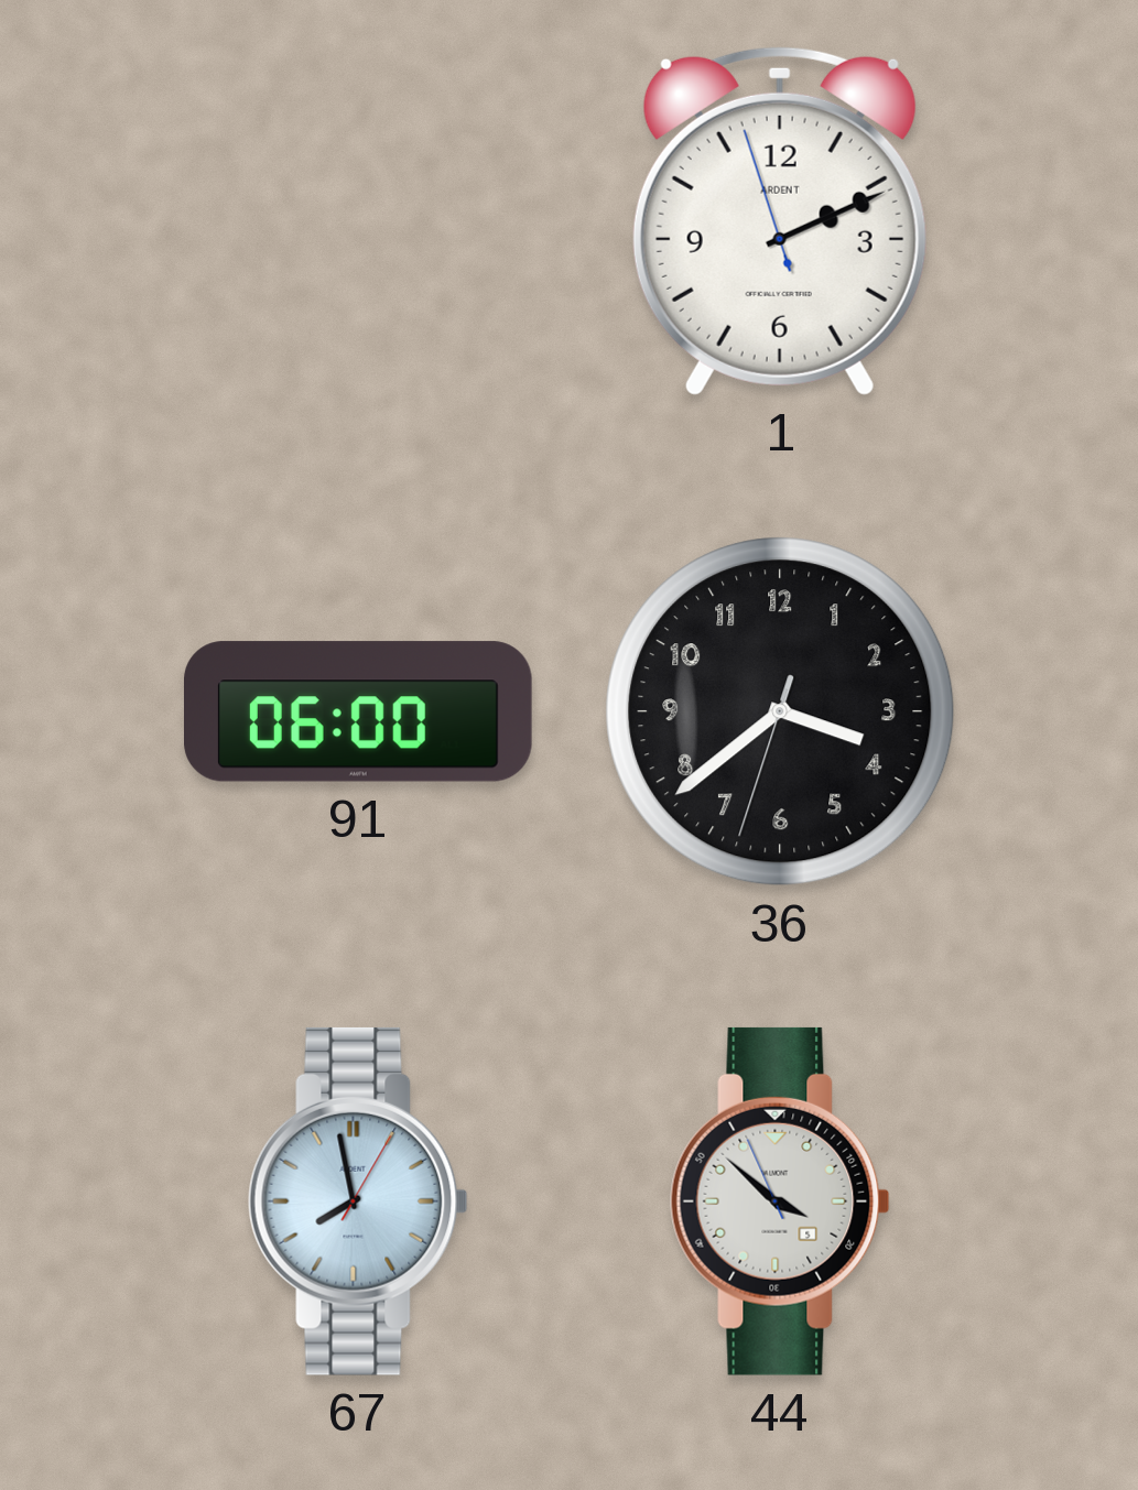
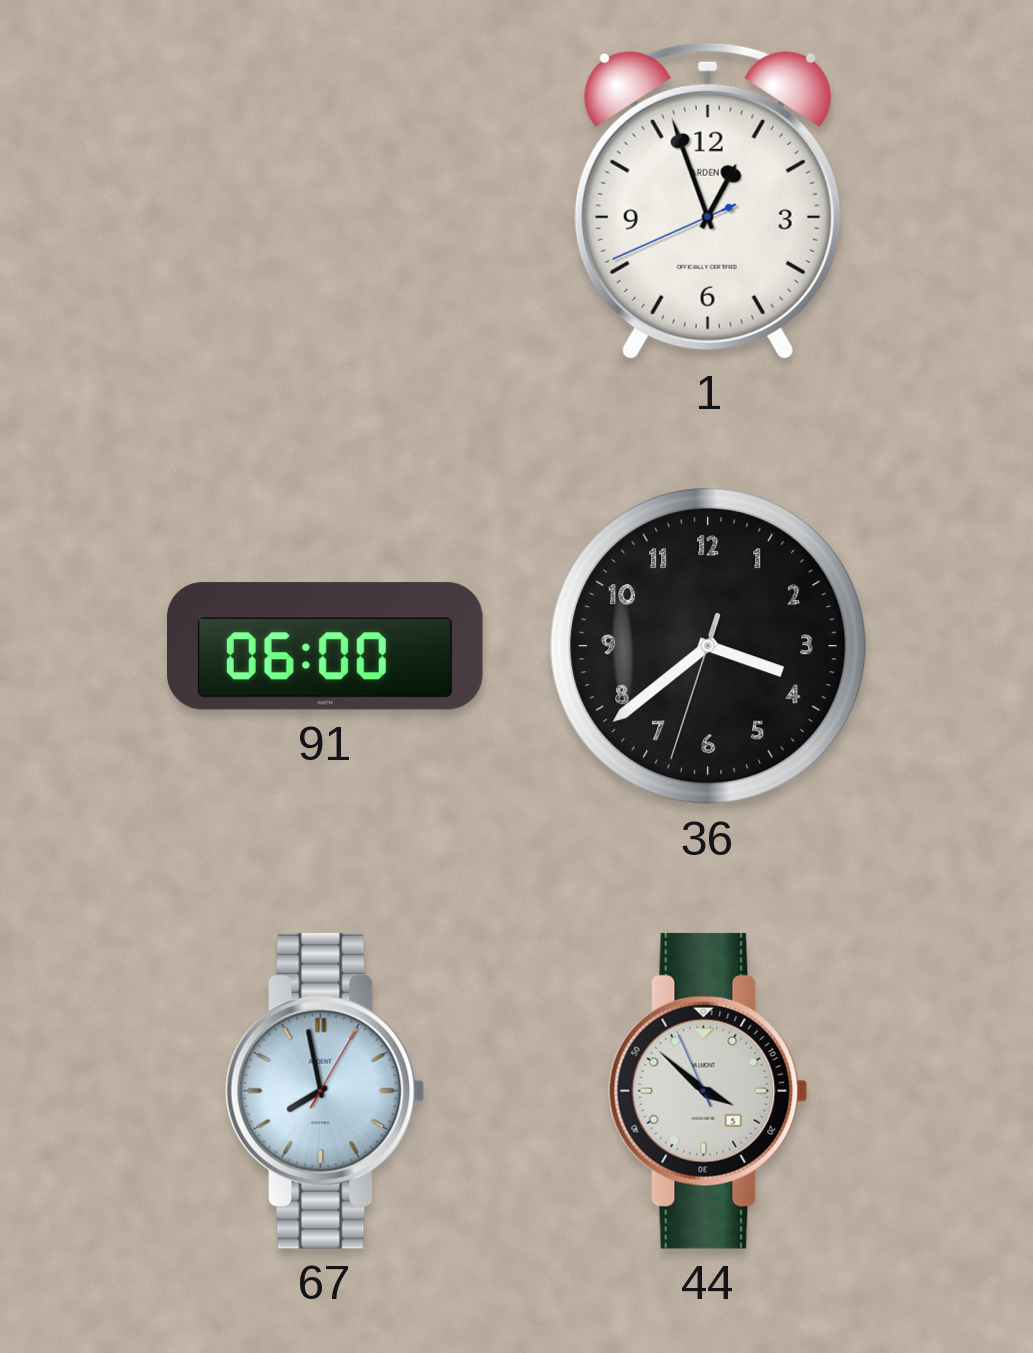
1: 2:10 -> 12:56
